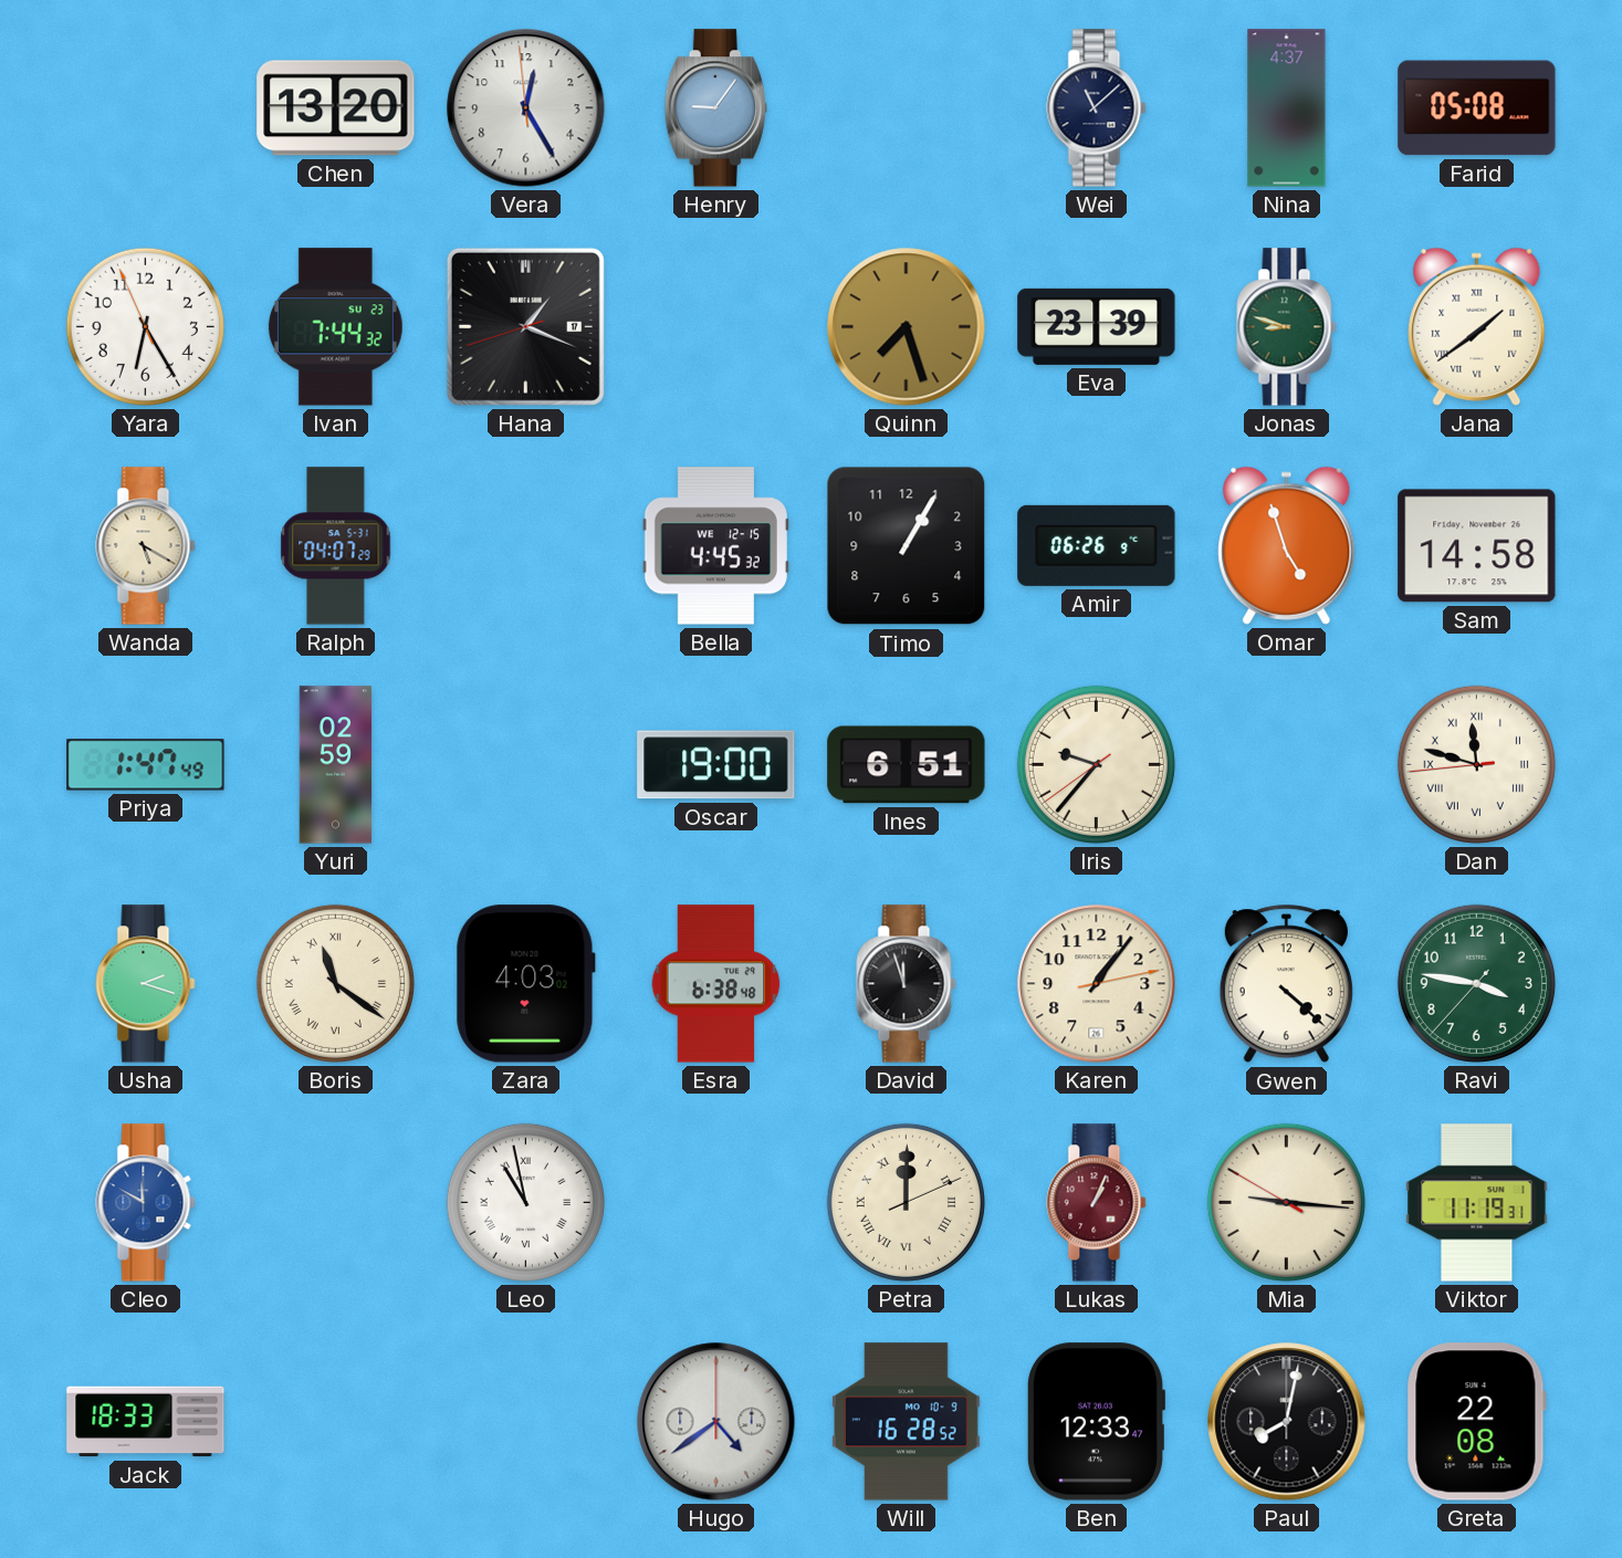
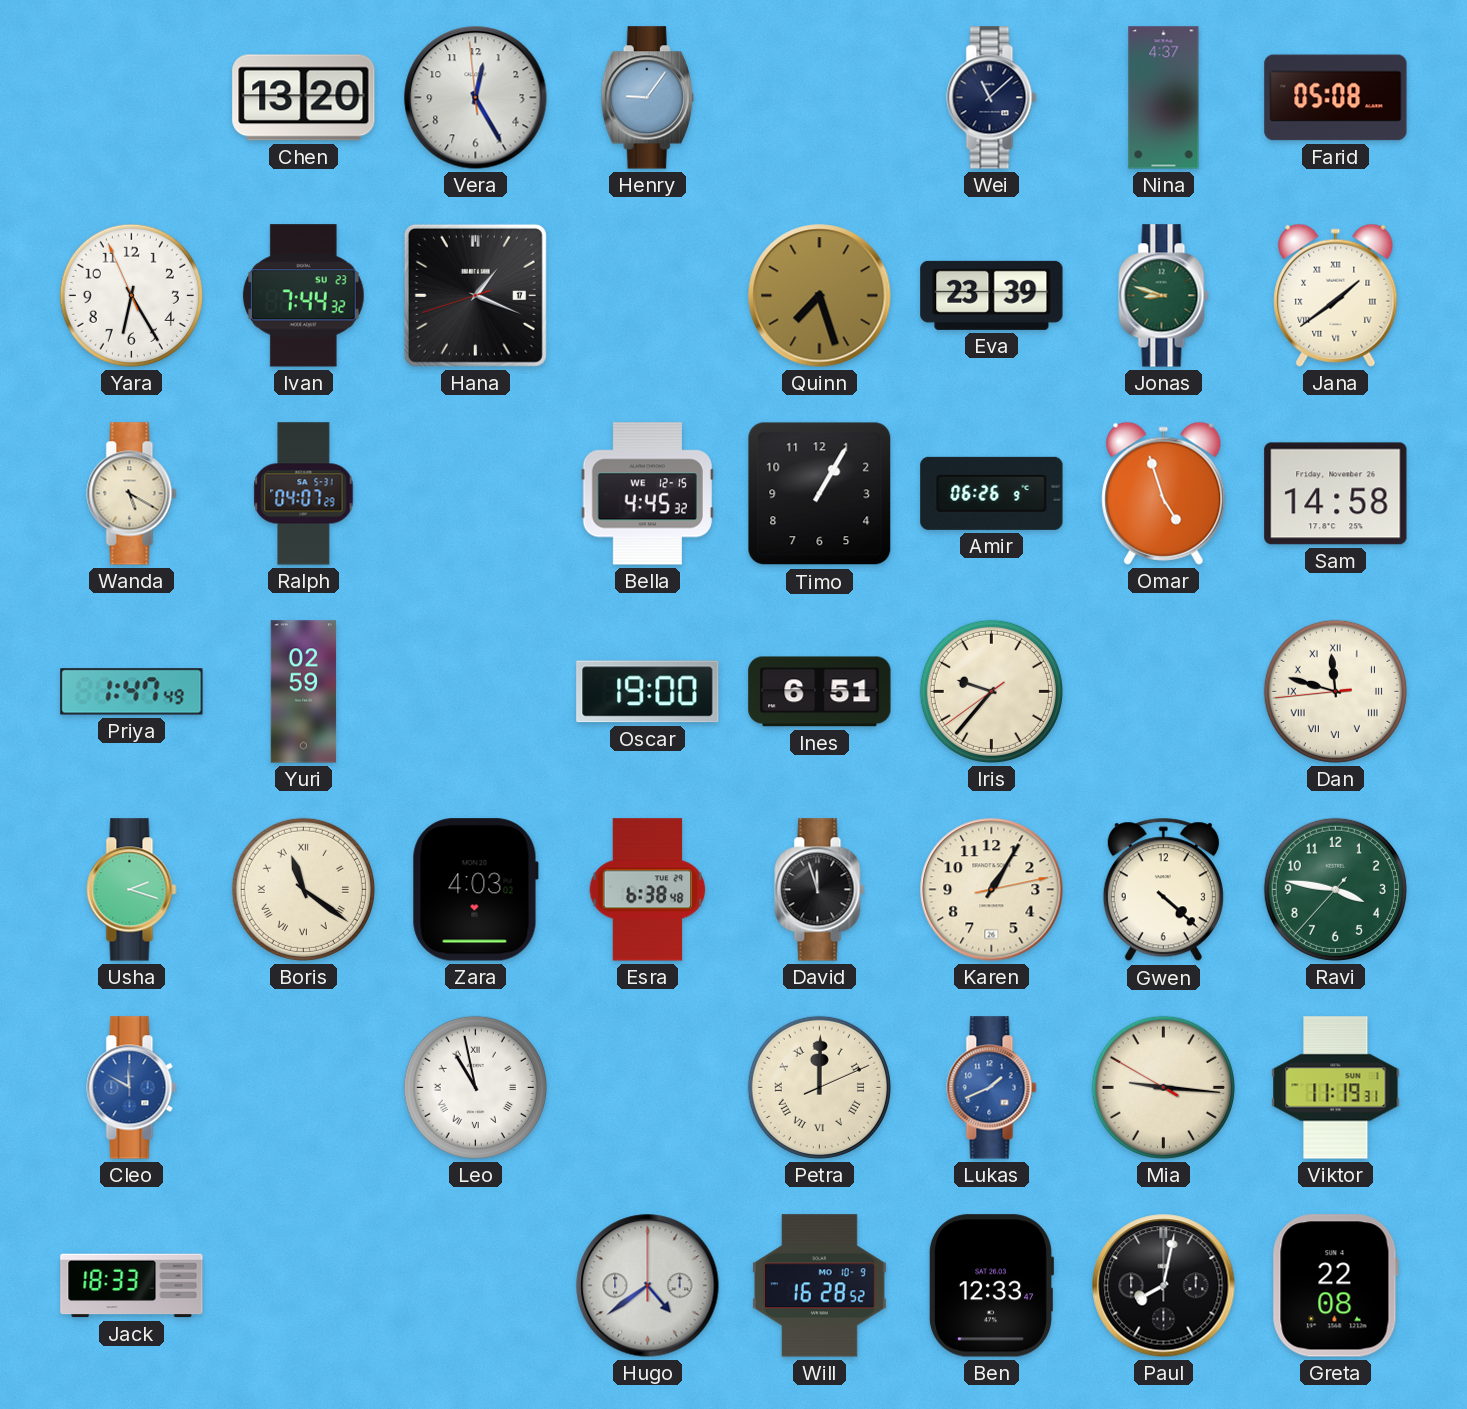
Karen: 1:06 -> 1:05
Lukas: 1:04 -> 1:41
Lukas dial: burgundy -> blue
